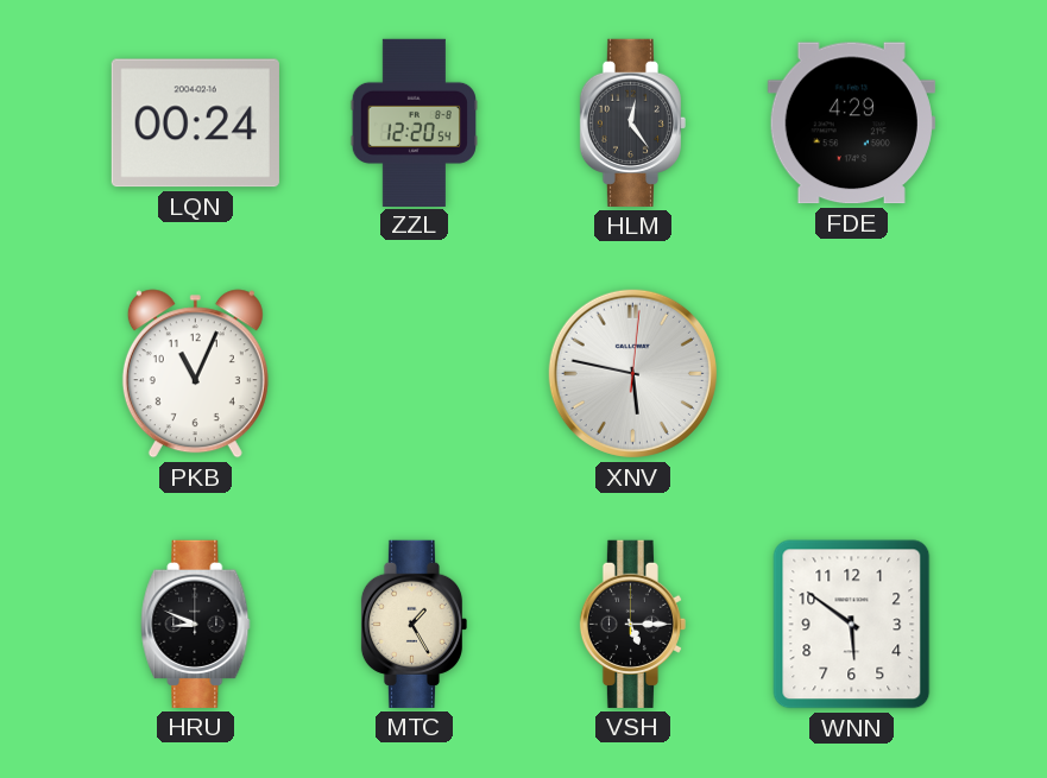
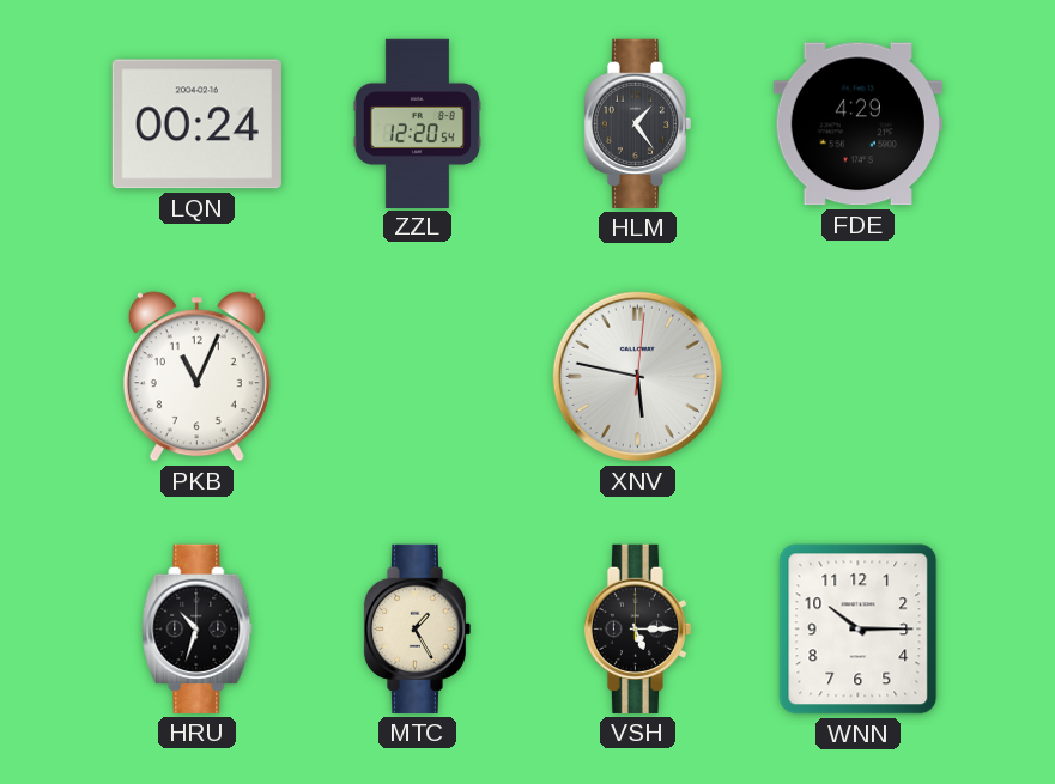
HLM: 12:24 -> 1:24
HRU: 8:49 -> 10:33
WNN: 5:51 -> 10:15
